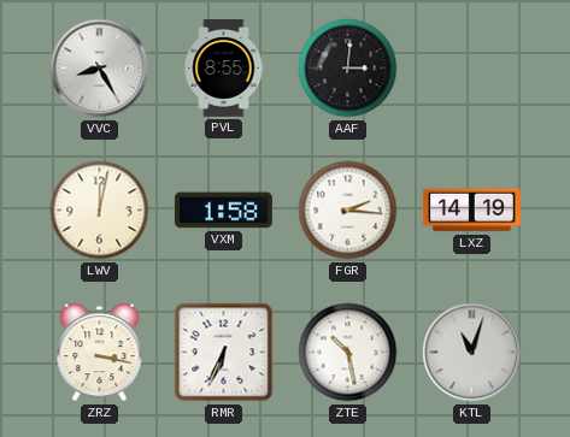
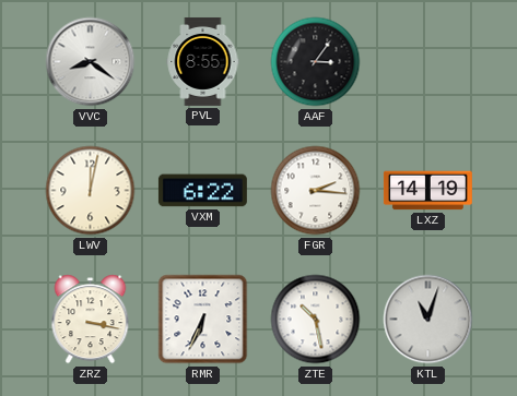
VVC: 8:25 -> 8:21
AAF: 3:01 -> 3:06
VXM: 1:58 -> 6:22
